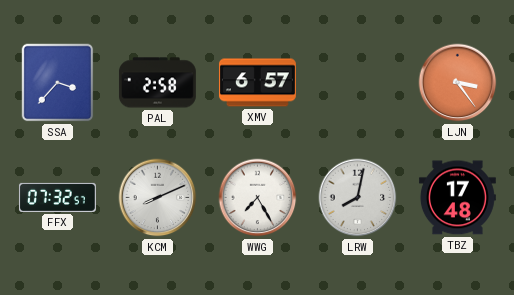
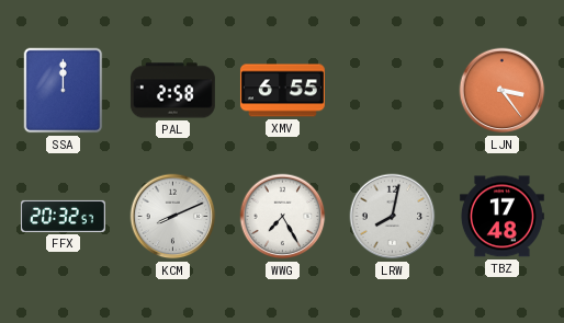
SSA: 3:37 -> 12:00
XMV: 6:57 -> 6:55
FFX: 07:32 -> 20:32
